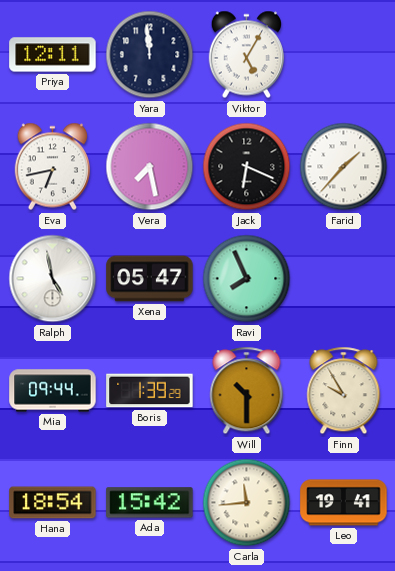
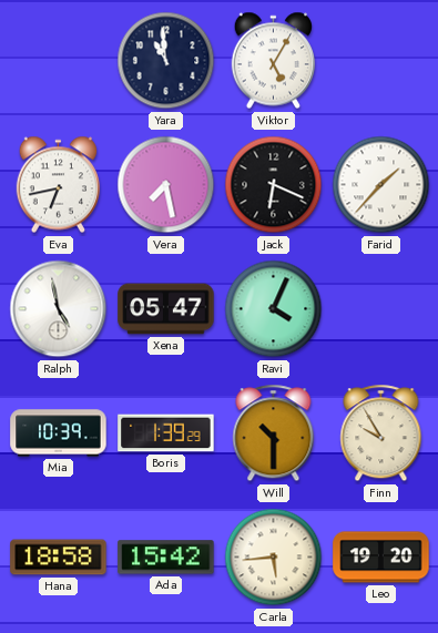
Priya: 12:11 -> none
Yara: 11:59 -> 10:59
Ravi: 7:56 -> 4:04
Mia: 09:44 -> 10:39
Hana: 18:54 -> 18:58
Carla: 11:44 -> 5:44
Leo: 19:41 -> 19:20
